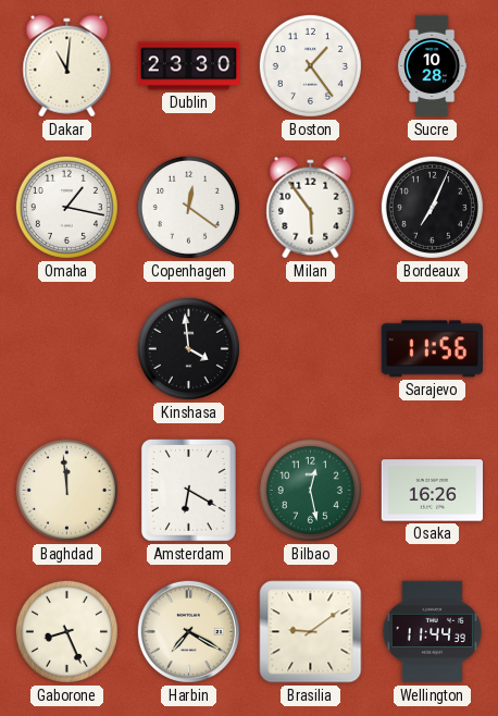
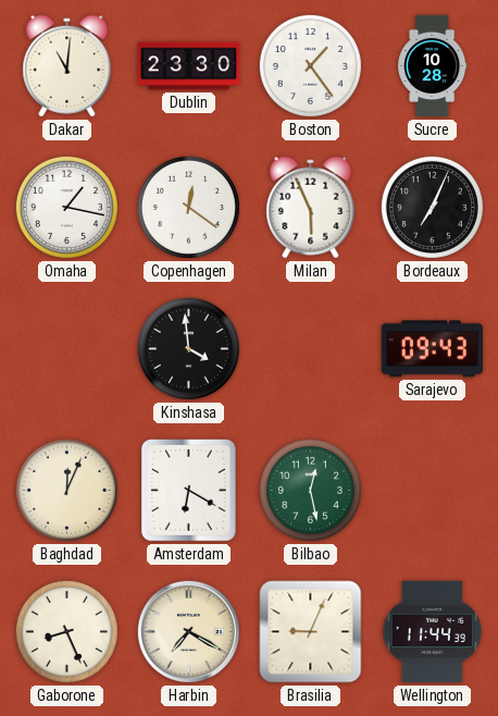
Milan: 5:54 -> 5:56
Sarajevo: 11:56 -> 09:43
Baghdad: 11:59 -> 12:04
Osaka: 16:26 -> none
Brasilia: 9:09 -> 9:04
